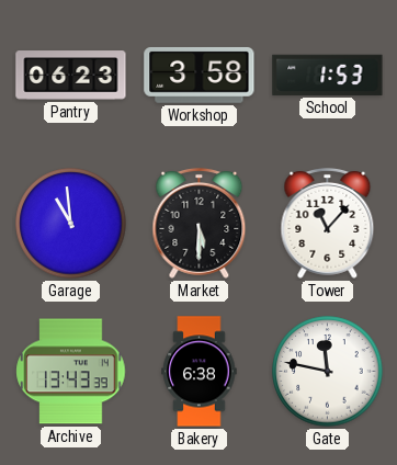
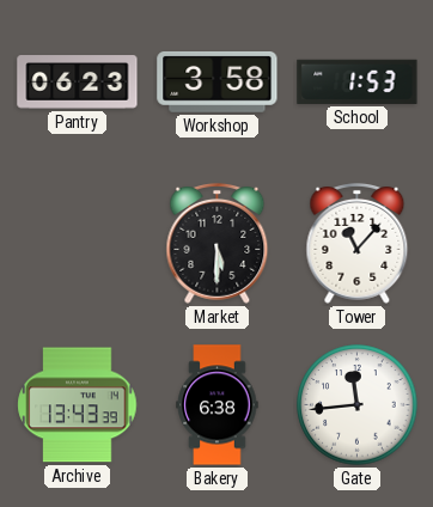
Garage: 10:59 -> none
Gate: 11:47 -> 11:44
